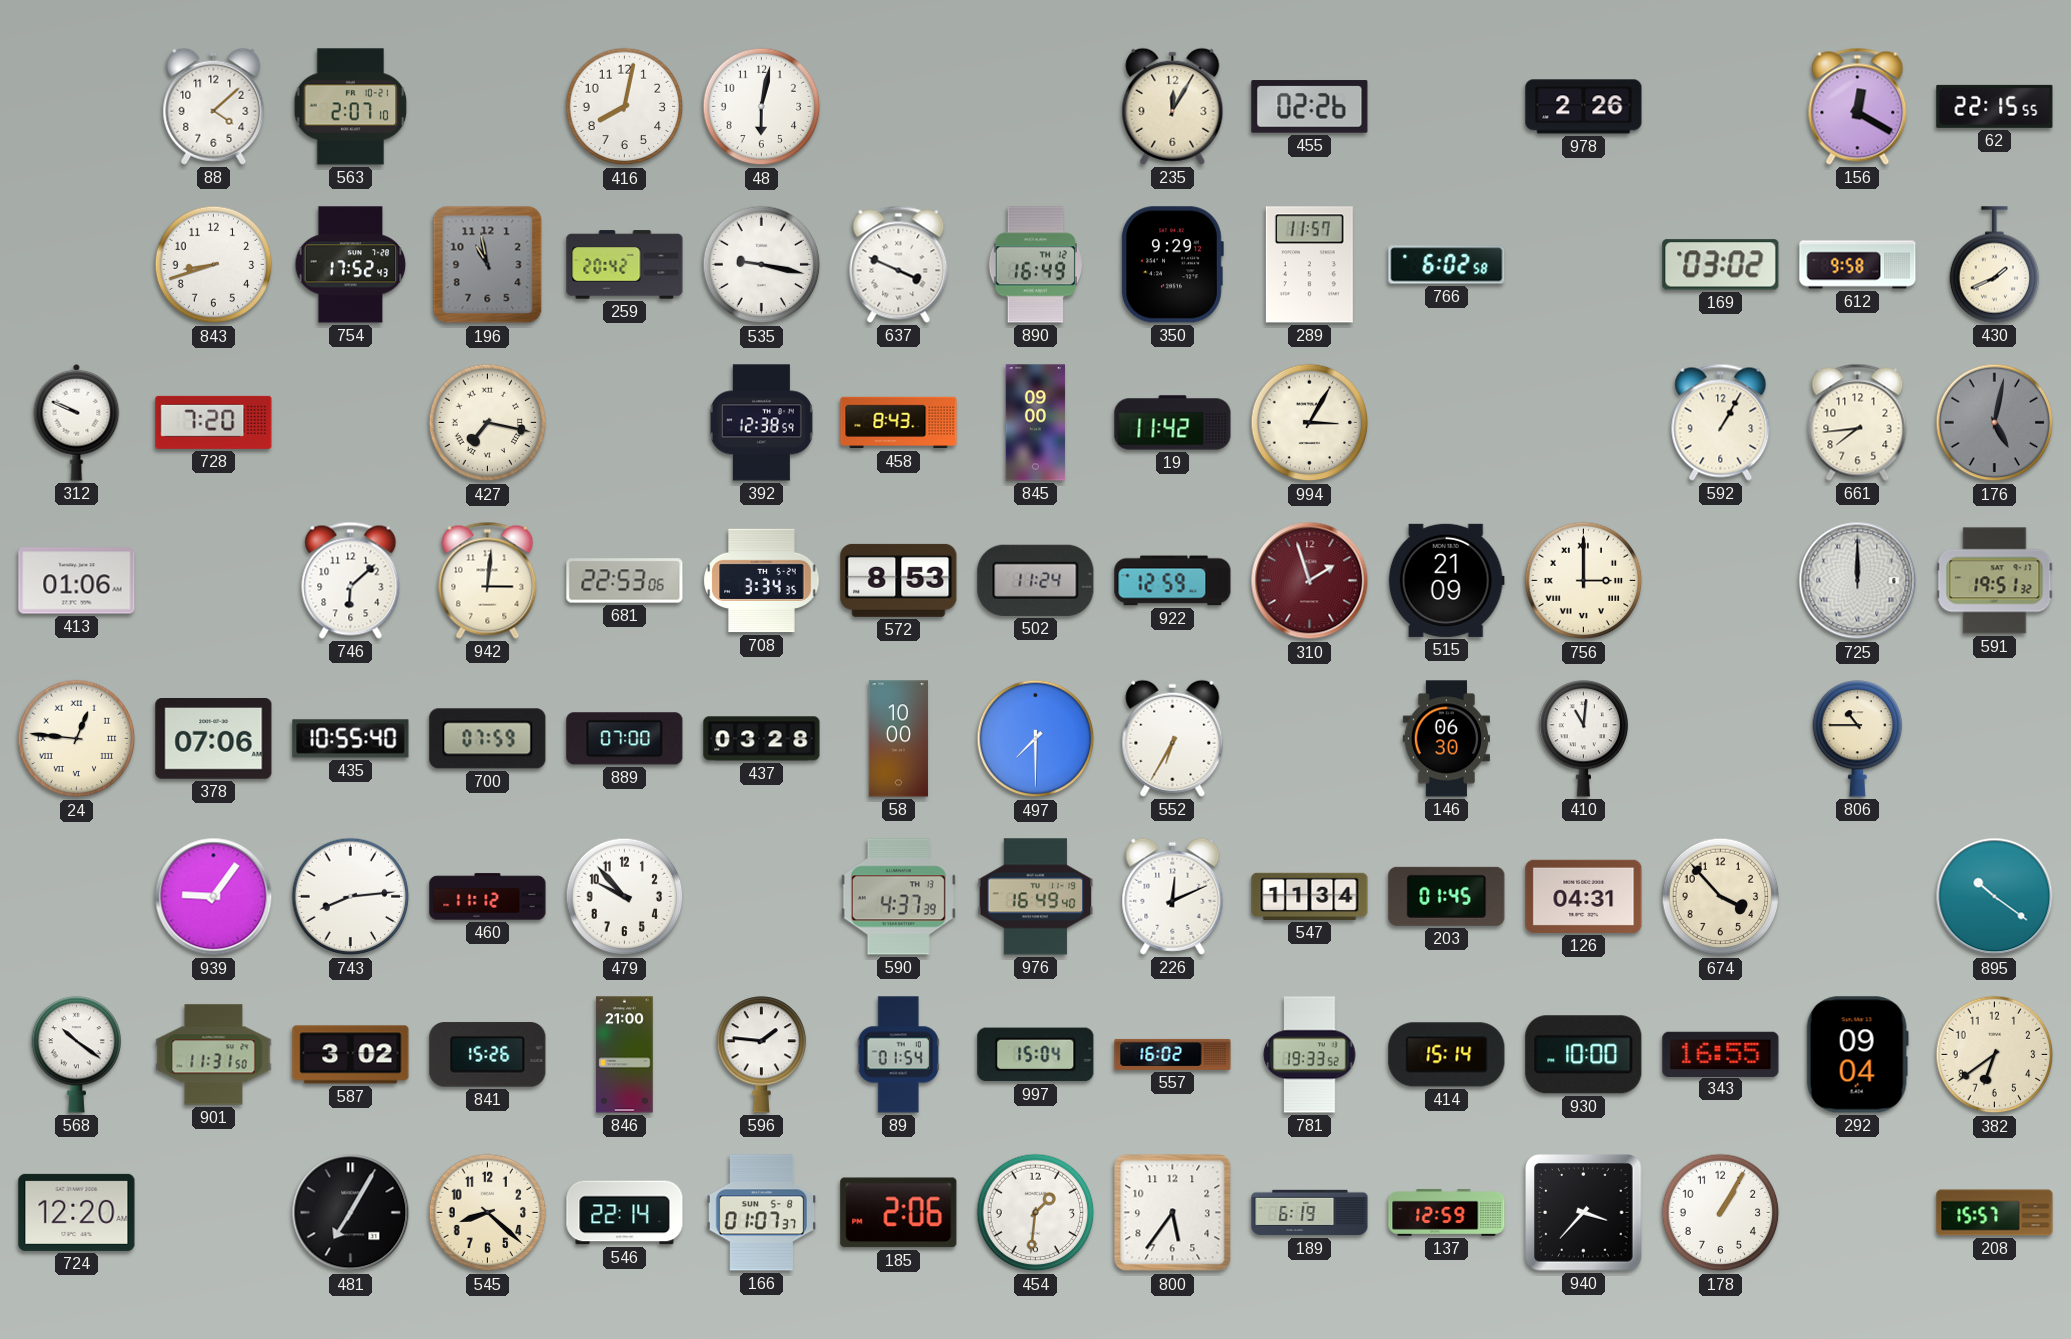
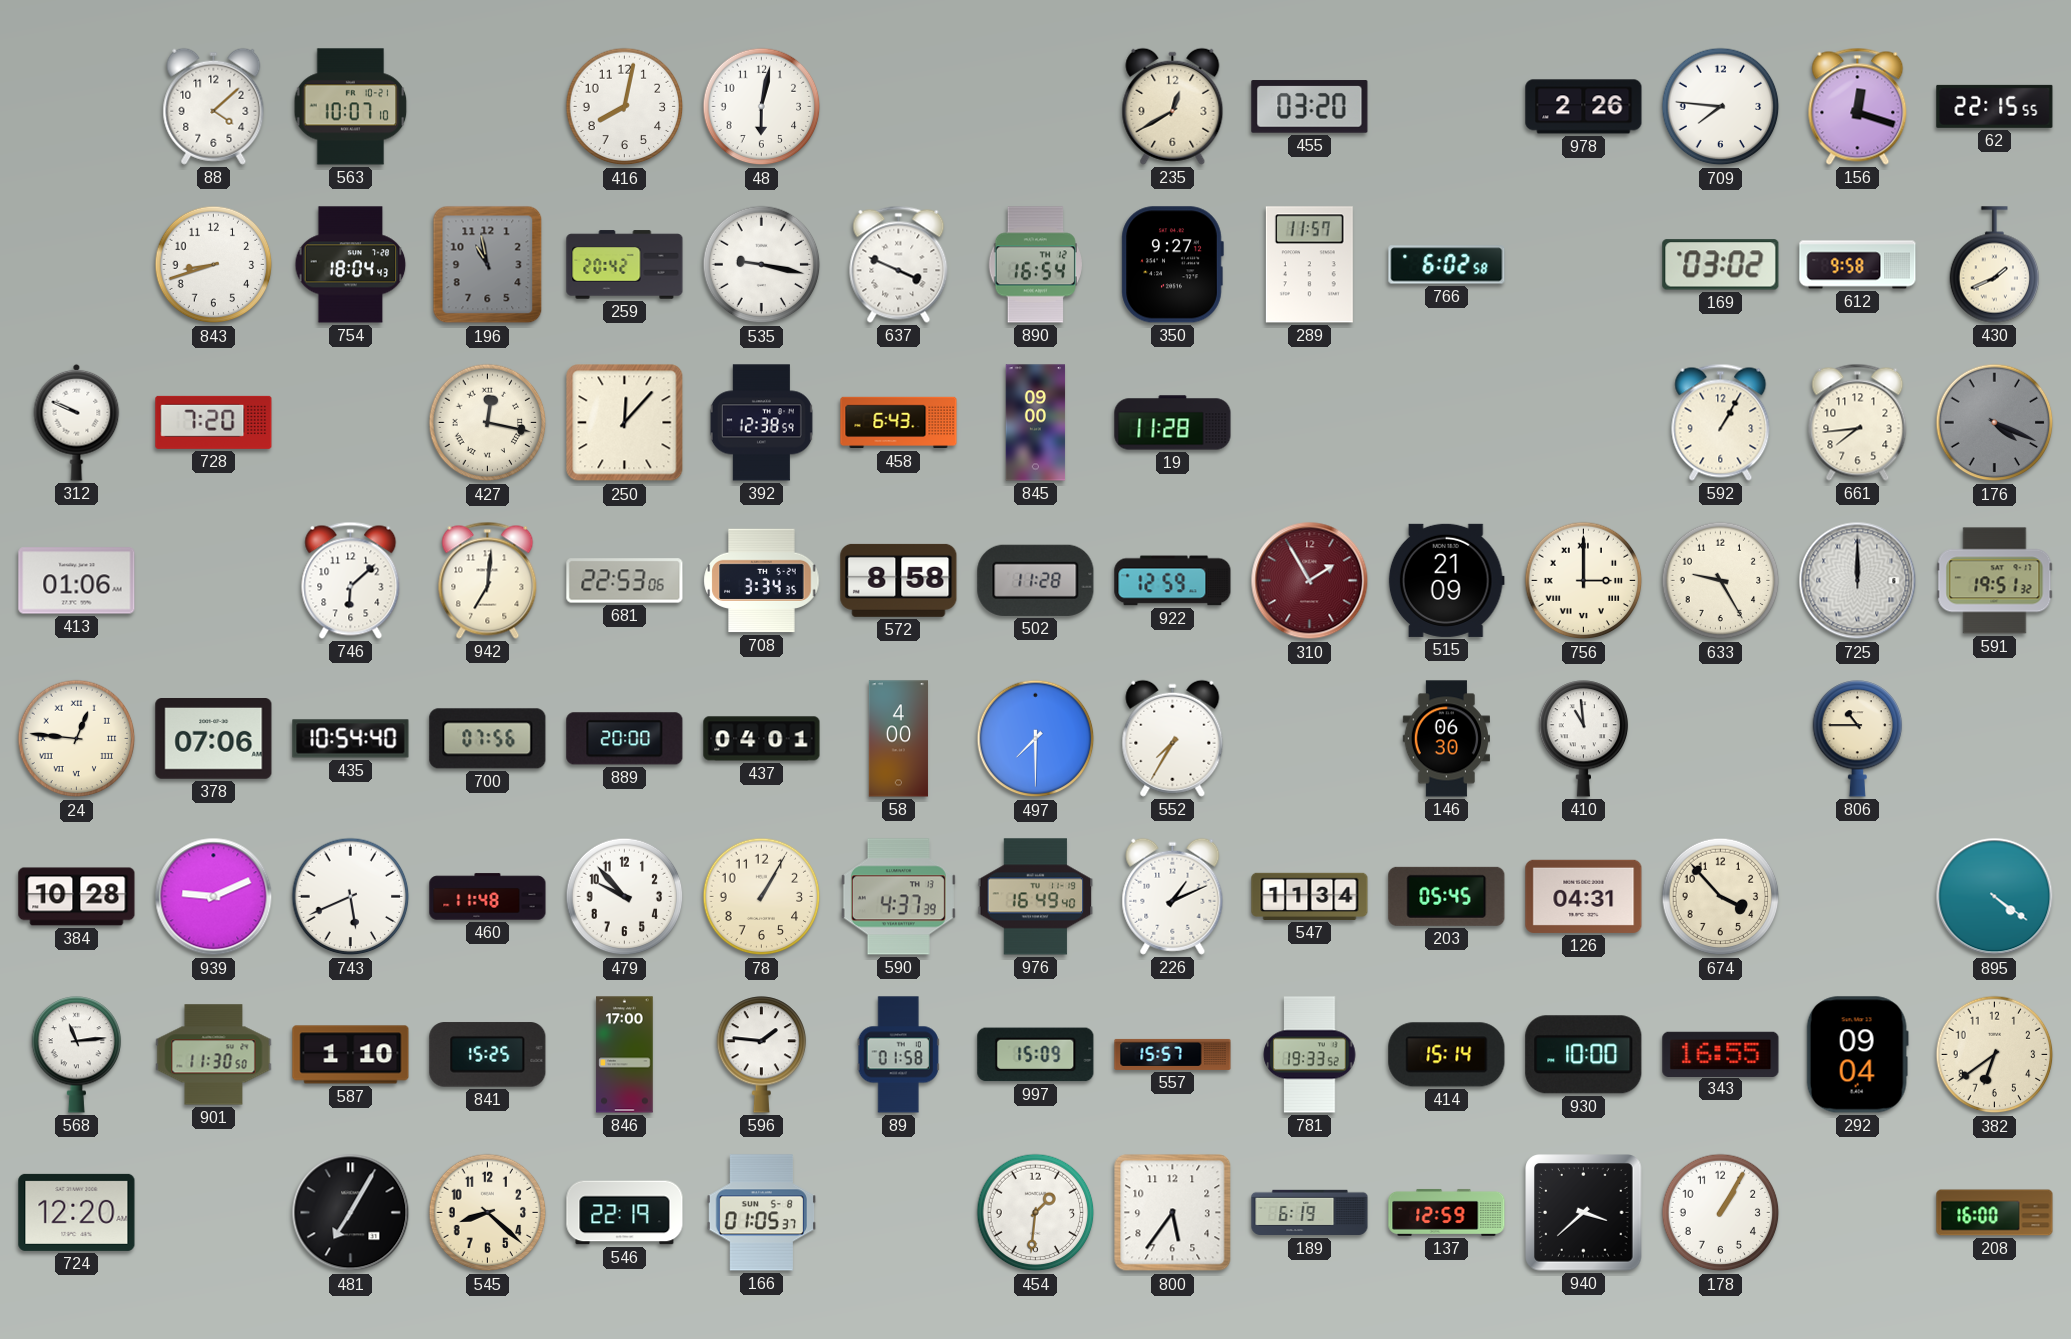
563: 2:07 -> 10:07
235: 12:05 -> 12:40
455: 02:26 -> 03:20
709: none -> 7:46
156: 12:20 -> 12:18
754: 17:52 -> 18:04
890: 16:49 -> 16:54
350: 9:29 -> 9:27
427: 7:17 -> 12:17
250: none -> 12:07
458: 8:43 -> 6:43
19: 11:42 -> 11:28
994: 3:05 -> none
176: 5:02 -> 4:19
942: 3:01 -> 7:01
572: 8:53 -> 8:58
502: 11:24 -> 11:28
310: 1:57 -> 1:55
633: none -> 9:25
435: 10:55 -> 10:54
700: 07:59 -> 07:56
889: 07:00 -> 20:00
437: 03:28 -> 04:01
58: 10:00 -> 4:00
552: 6:35 -> 7:35
410: 11:01 -> 10:59
384: none -> 10:28
939: 9:06 -> 9:11
743: 8:14 -> 5:41
460: 11:12 -> 11:48
78: none -> 1:05
226: 12:11 -> 1:11
203: 01:45 -> 05:45
895: 10:21 -> 4:21
568: 10:21 -> 11:14
901: 11:31 -> 11:30
587: 3:02 -> 1:10
841: 15:26 -> 15:25
846: 21:00 -> 17:00
89: 01:54 -> 01:58
997: 15:04 -> 15:09
557: 16:02 -> 15:57
546: 22:14 -> 22:19
166: 01:07 -> 01:05
185: 2:06 -> none
940: 3:37 -> 3:38
208: 15:57 -> 16:00
